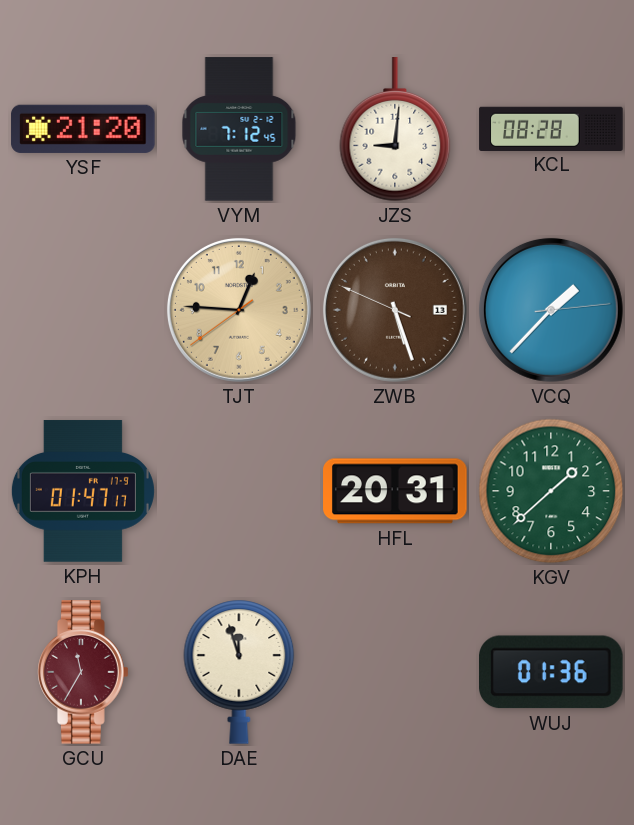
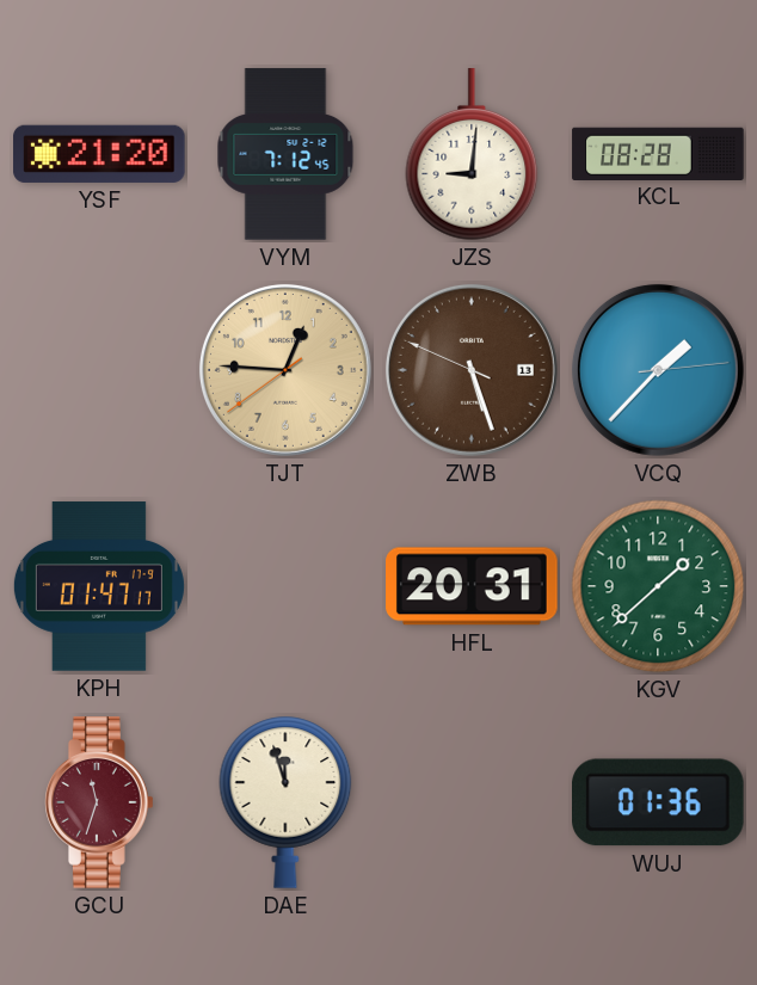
GCU: 11:35 -> 11:33
